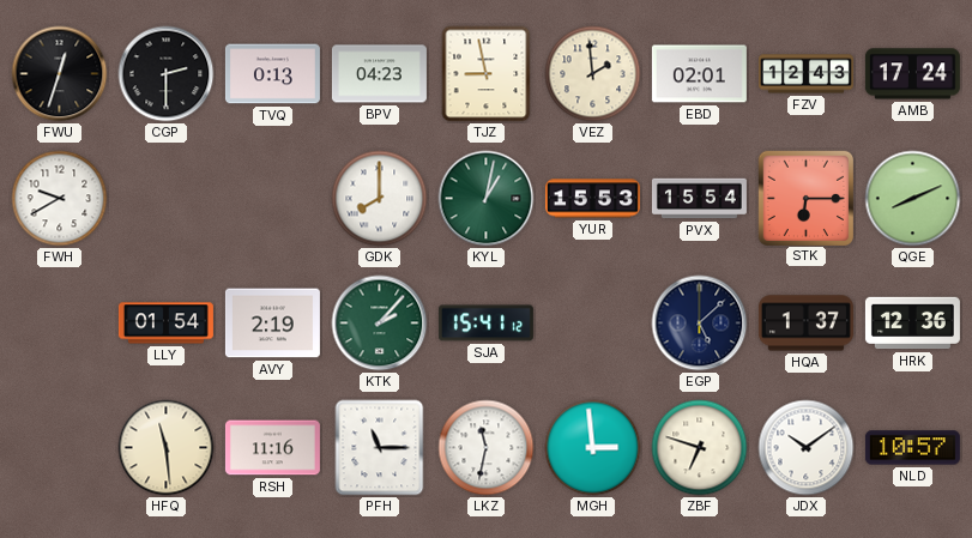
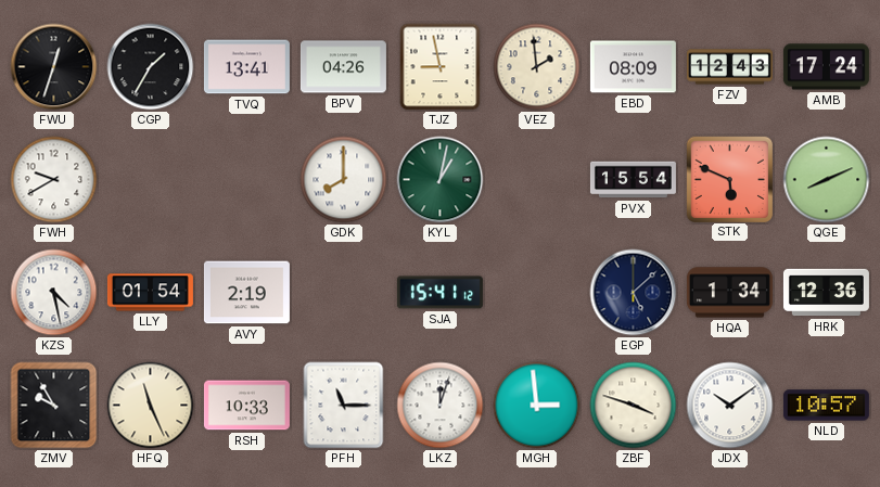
CGP: 2:30 -> 1:35
TVQ: 0:13 -> 13:41
BPV: 04:23 -> 04:26
EBD: 02:01 -> 08:09
YUR: 15:53 -> none
STK: 6:15 -> 5:49
KZS: none -> 4:28
KTK: 2:07 -> none
HQA: 1:37 -> 1:34
ZMV: none -> 9:55
HFQ: 11:29 -> 11:26
RSH: 11:16 -> 10:33
LKZ: 11:32 -> 12:03
ZBF: 6:48 -> 3:48
